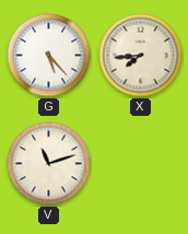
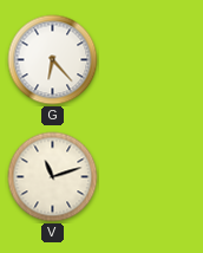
G: 5:23 -> 6:23
X: 7:44 -> none
